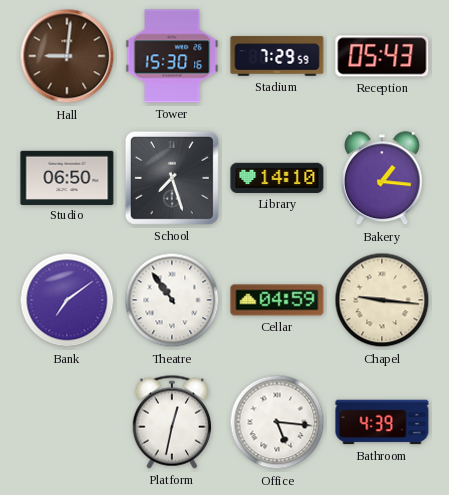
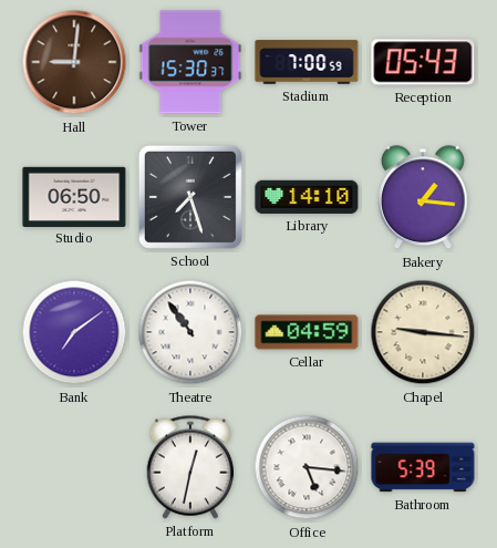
Tower: 15:30:16 -> 15:30:37
Stadium: 7:29 -> 7:00
Bathroom: 4:39 -> 5:39
